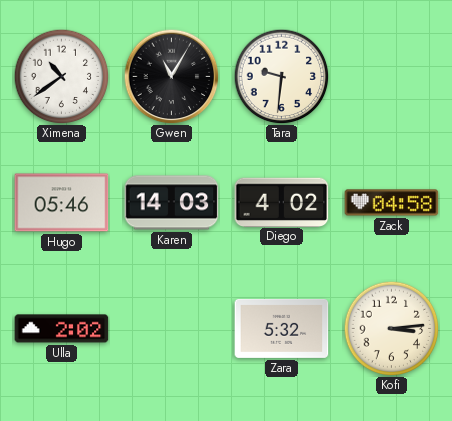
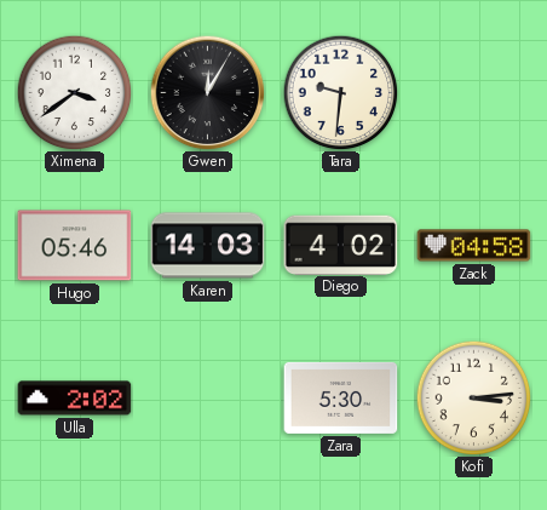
Ximena: 10:39 -> 3:39
Gwen: 11:05 -> 12:05
Zara: 5:32 -> 5:30
